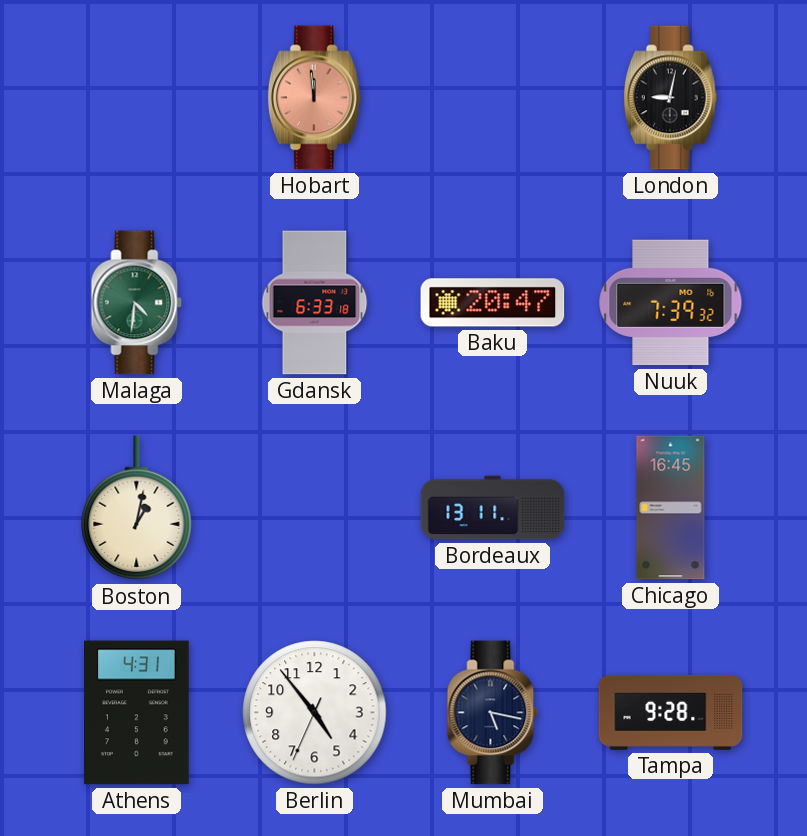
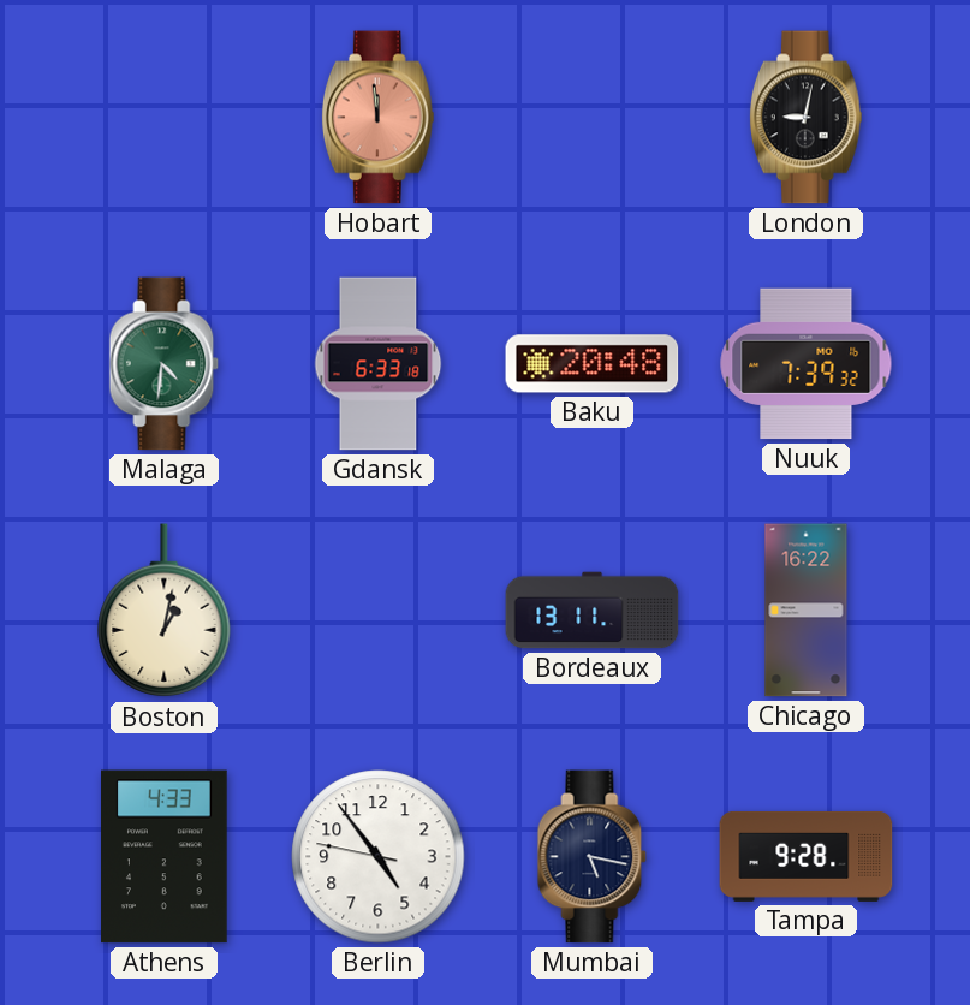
Baku: 20:47 -> 20:48
Chicago: 16:45 -> 16:22
Athens: 4:31 -> 4:33
Berlin: 4:53:34 -> 4:53:47
